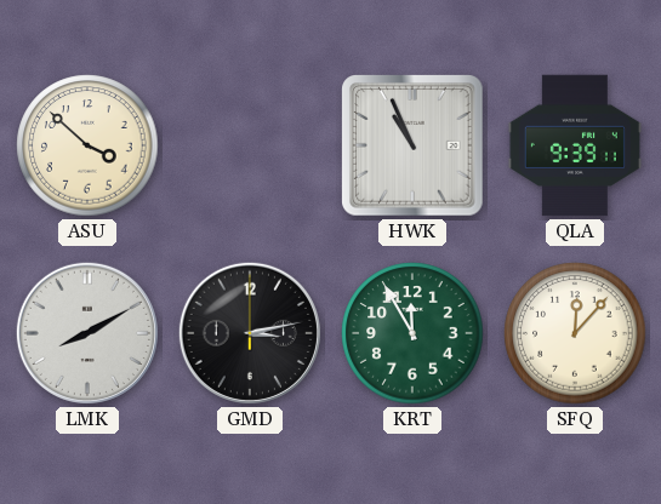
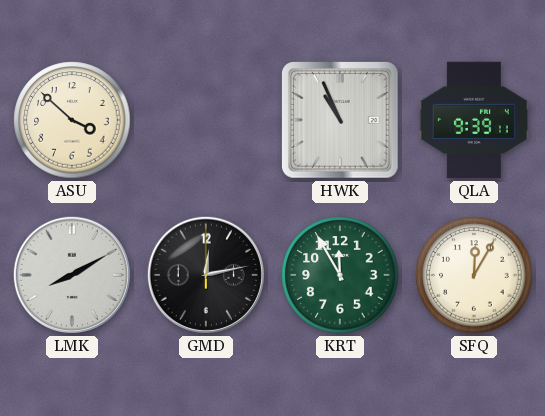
GMD: 3:13 -> 12:13
SFQ: 12:07 -> 12:05
